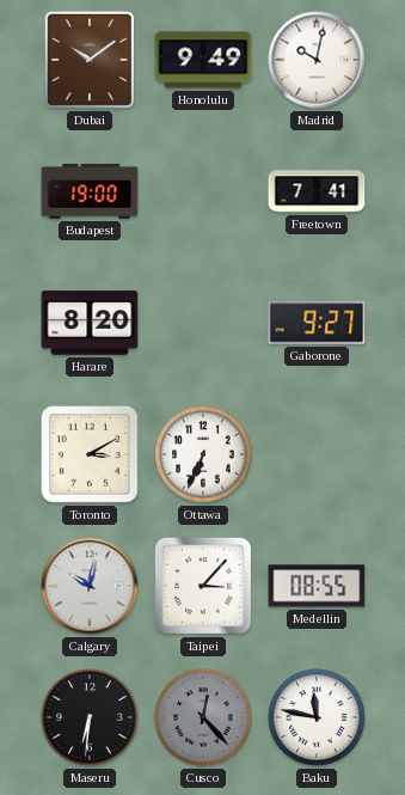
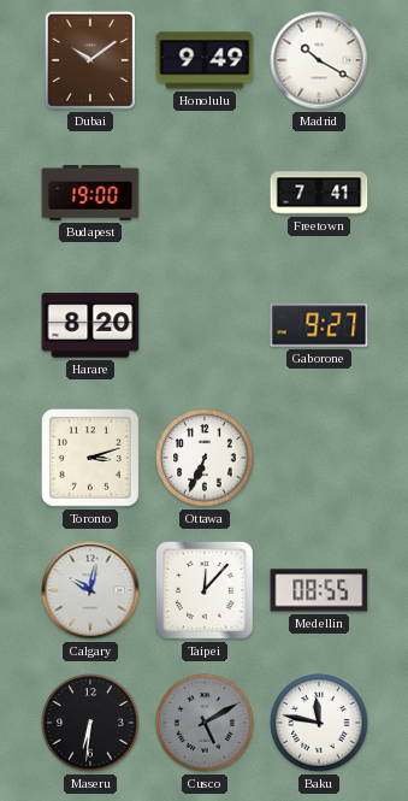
Madrid: 10:02 -> 10:20
Toronto: 3:10 -> 3:12
Taipei: 3:07 -> 12:07
Cusco: 12:23 -> 5:10
